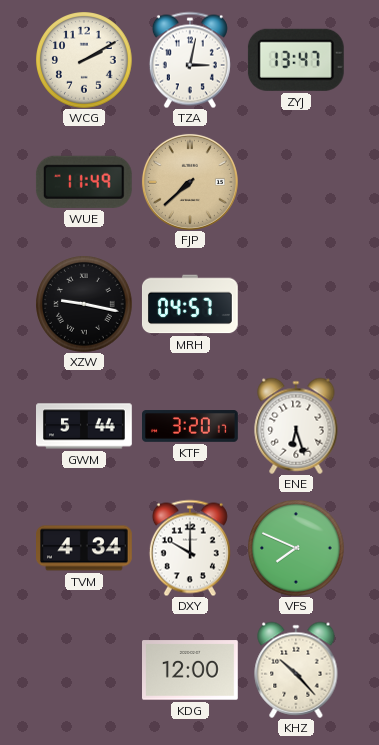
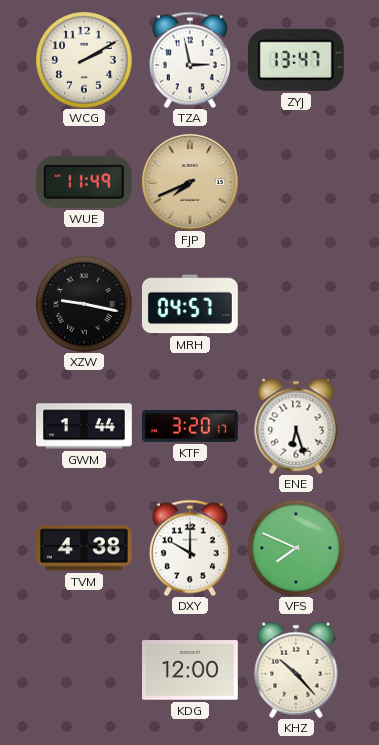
TZA: 3:02 -> 2:58
FJP: 7:38 -> 7:41
GWM: 5:44 -> 1:44
TVM: 4:34 -> 4:38
